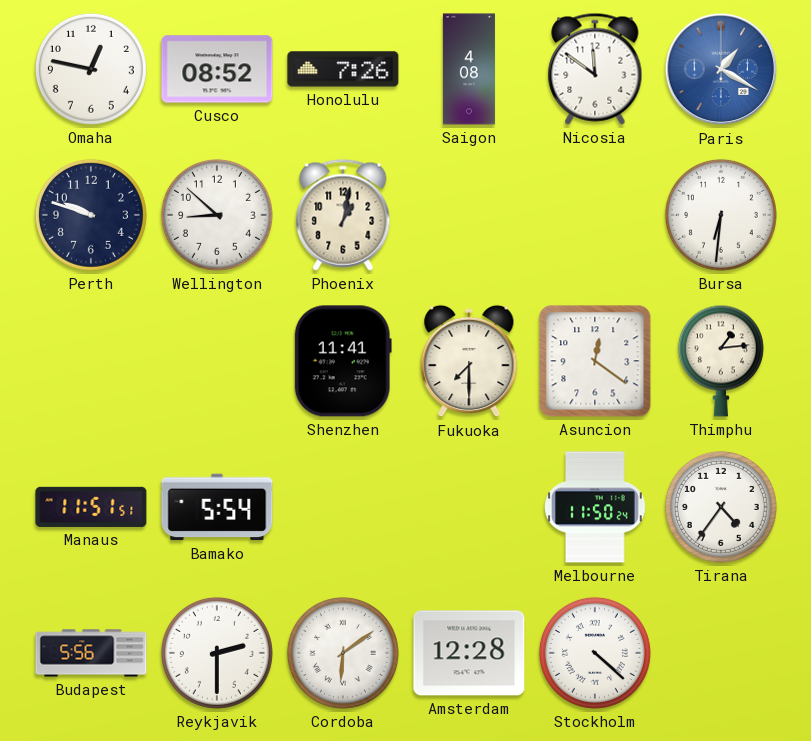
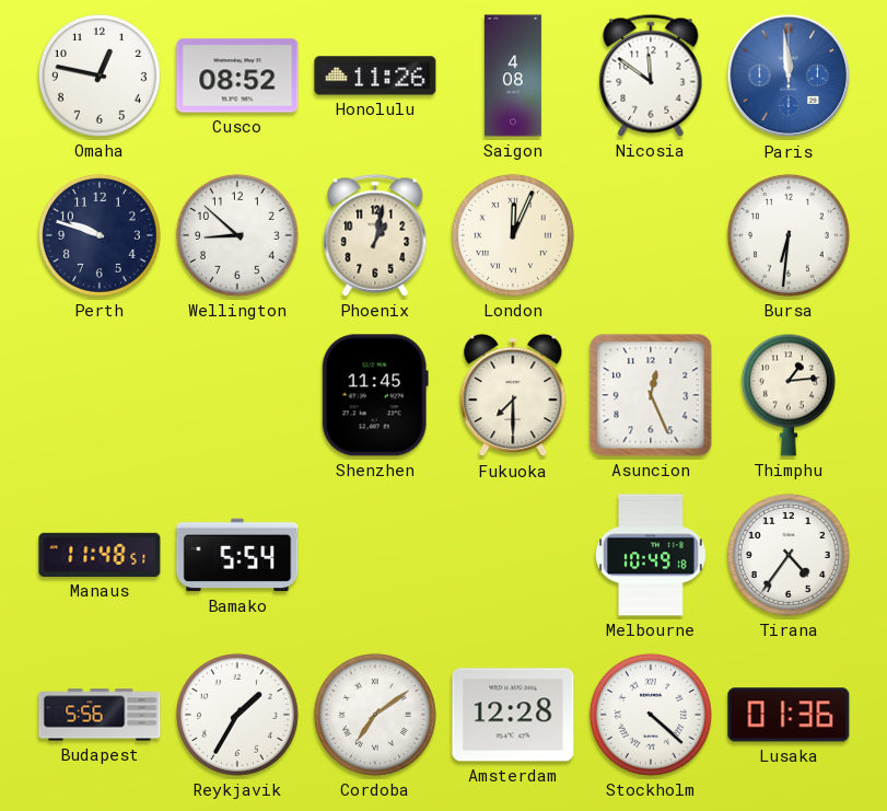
Honolulu: 7:26 -> 11:26
Paris: 1:20 -> 11:59
London: none -> 12:04
Shenzhen: 11:41 -> 11:45
Asuncion: 12:21 -> 12:26
Manaus: 11:51 -> 11:48
Melbourne: 11:50 -> 10:49
Reykjavik: 2:30 -> 1:35
Cordoba: 6:09 -> 7:09
Lusaka: none -> 01:36
